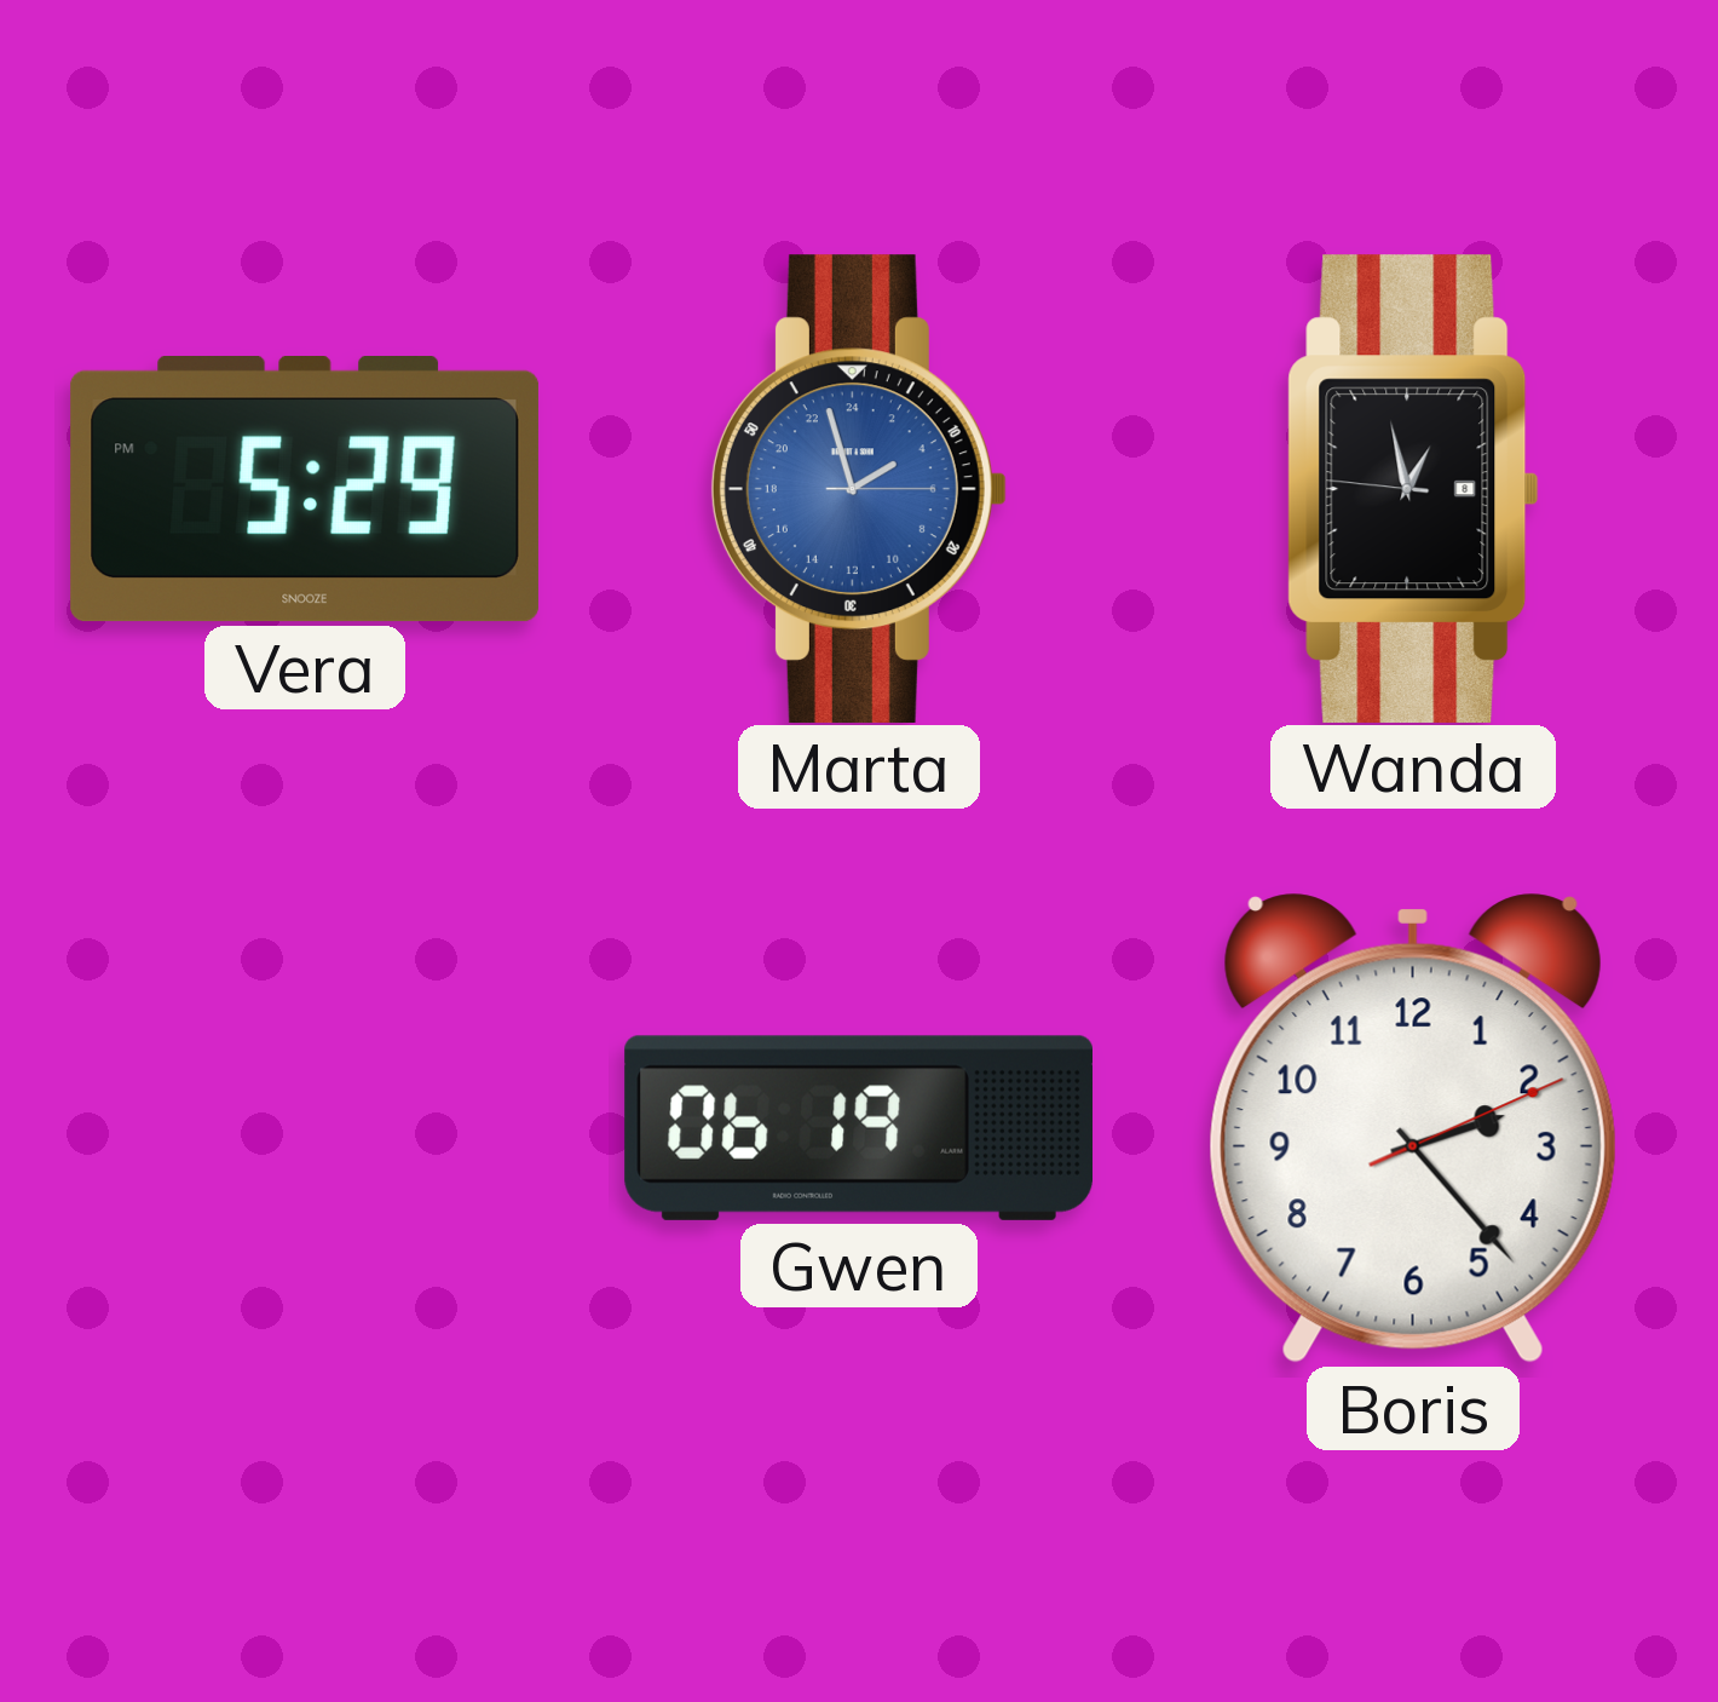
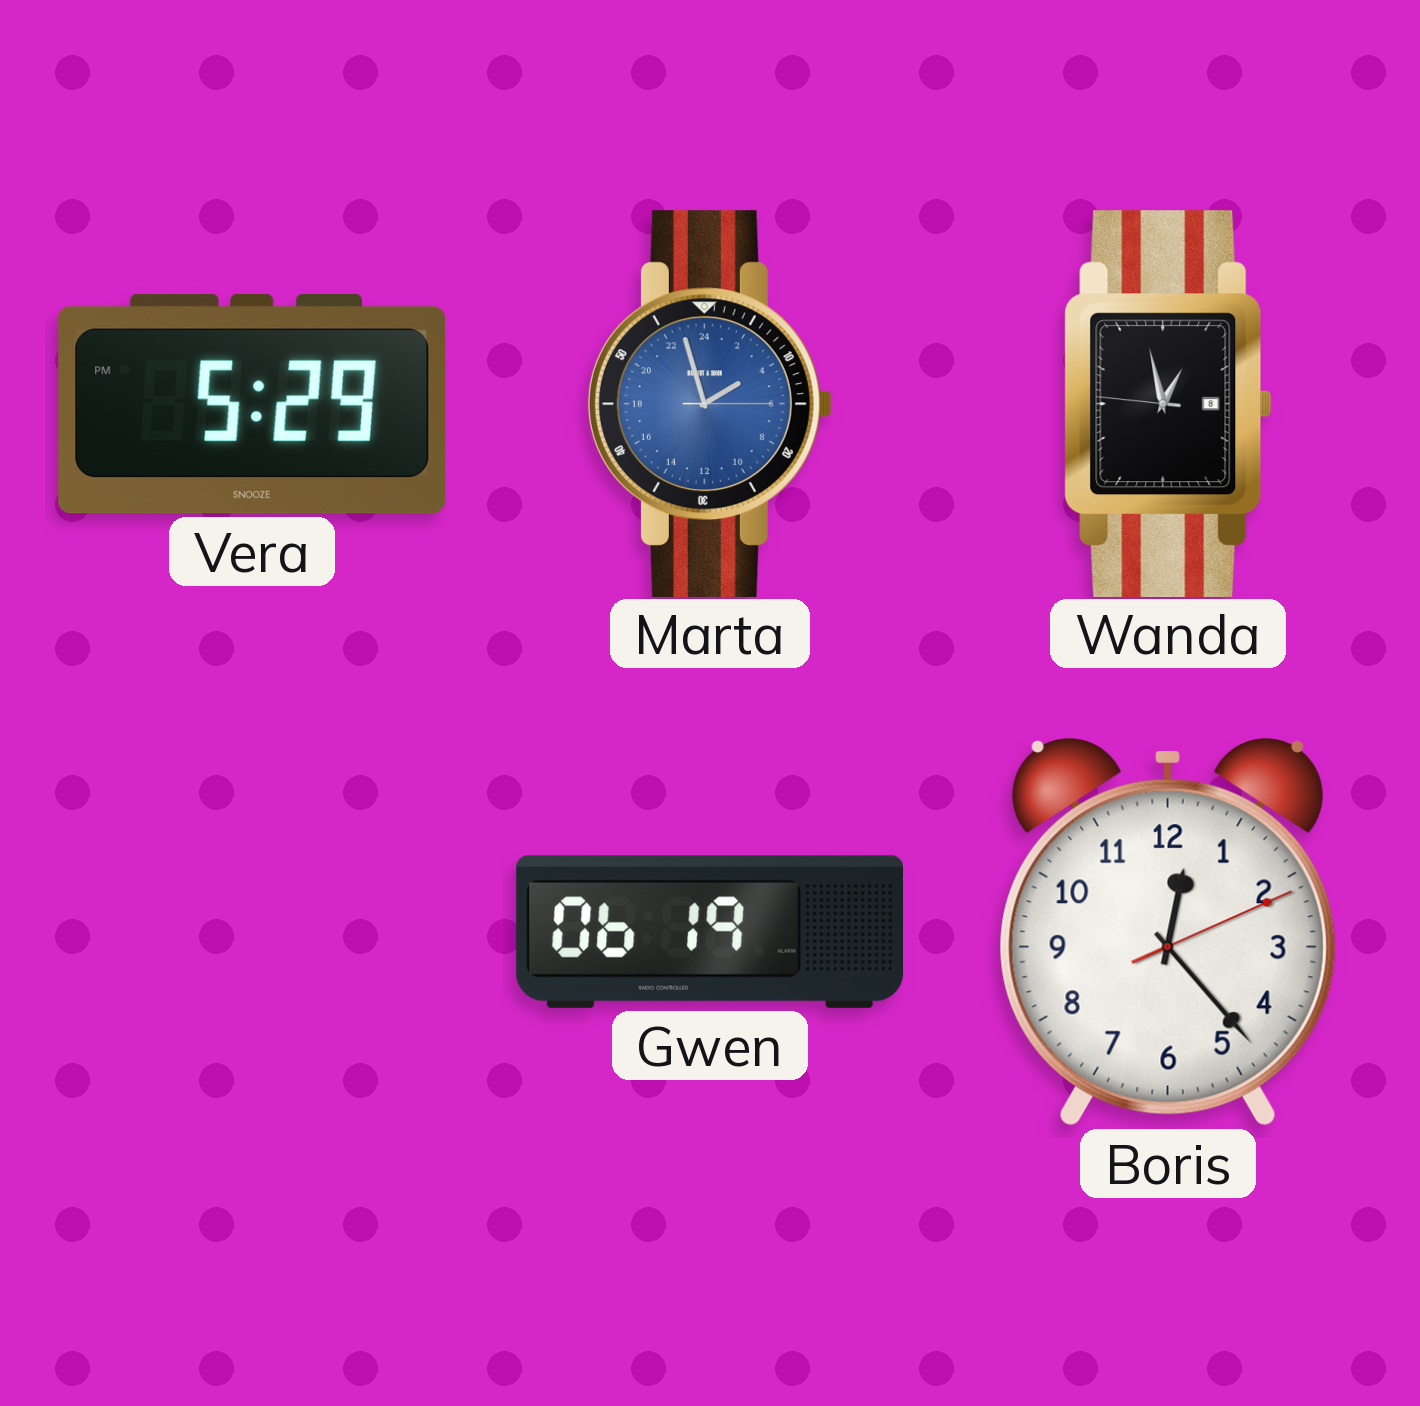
Boris: 2:23 -> 12:23
